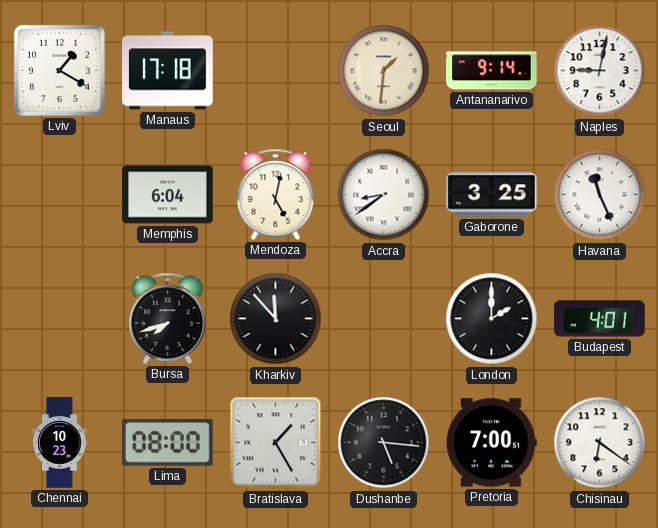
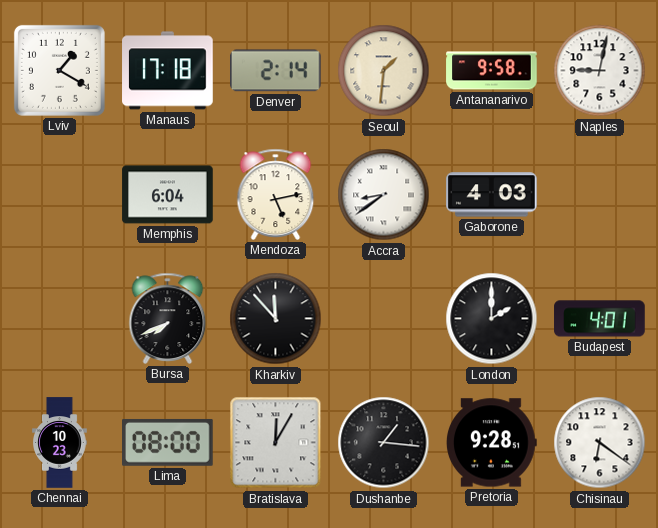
Denver: none -> 2:14
Antananarivo: 9:14 -> 9:58
Mendoza: 5:02 -> 5:13
Gaborone: 3:25 -> 4:03
Havana: 11:26 -> none
Bursa: 7:42 -> 7:41
Bratislava: 1:25 -> 12:05
Dushanbe: 5:16 -> 1:16
Pretoria: 7:00 -> 9:28
